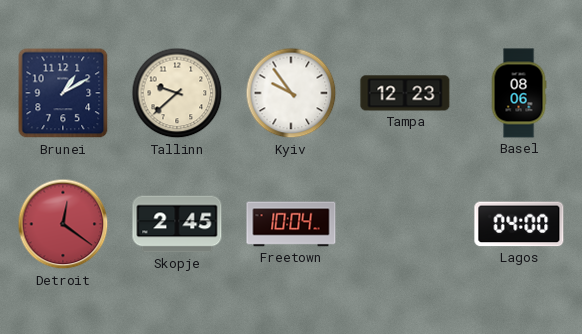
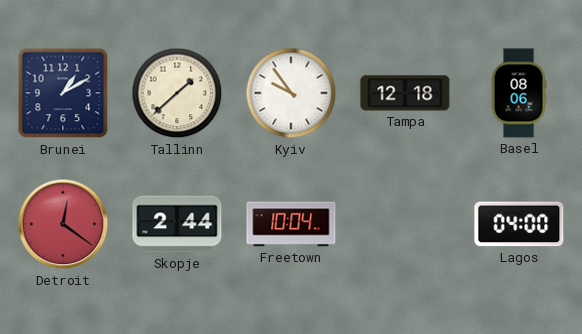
Tallinn: 9:38 -> 1:38
Tampa: 12:23 -> 12:18
Skopje: 2:45 -> 2:44
